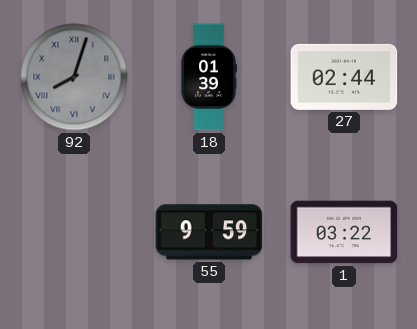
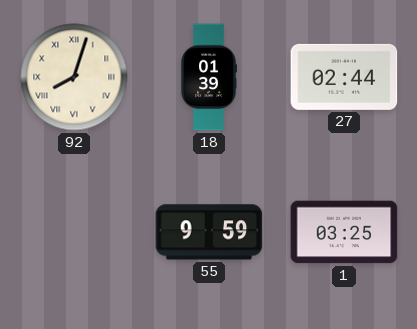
92 dial: grey -> cream
1: 03:22 -> 03:25
